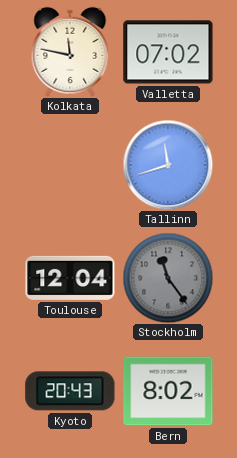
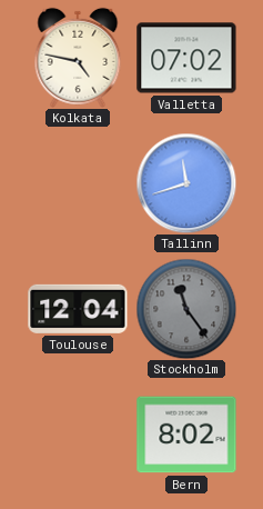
Kolkata: 11:47 -> 4:47
Kyoto: 20:43 -> none
